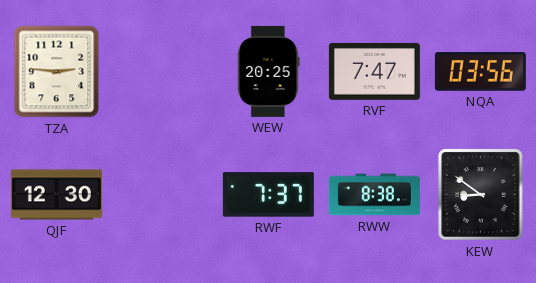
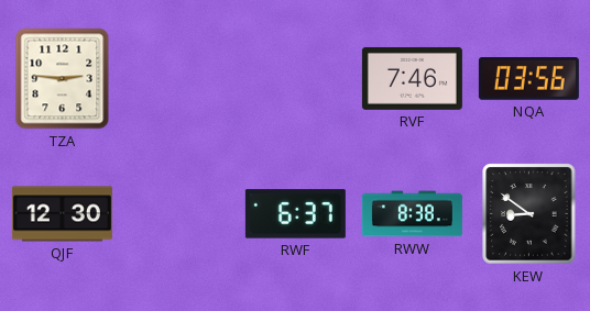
WEW: 20:25 -> none
RVF: 7:47 -> 7:46
RWF: 7:37 -> 6:37
